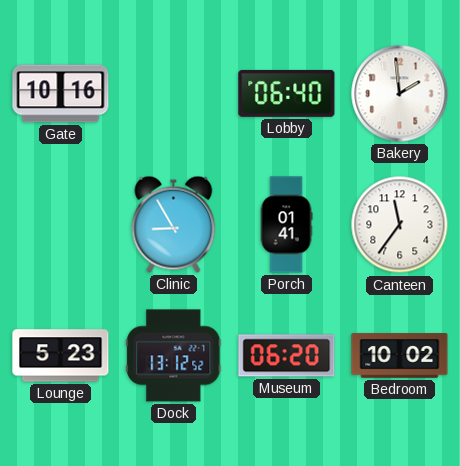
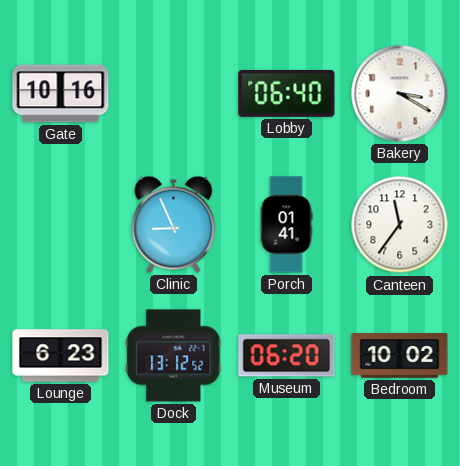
Bakery: 1:59 -> 3:20
Clinic: 8:55 -> 8:56
Lounge: 5:23 -> 6:23
